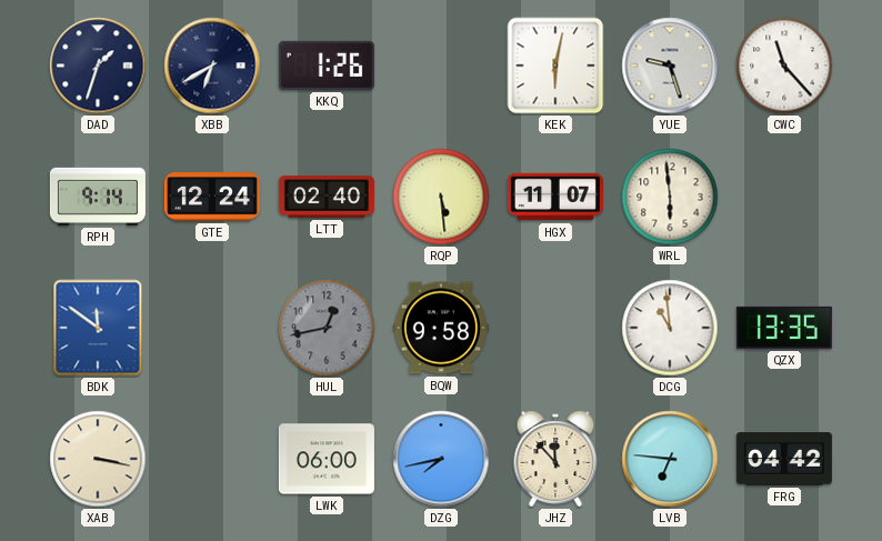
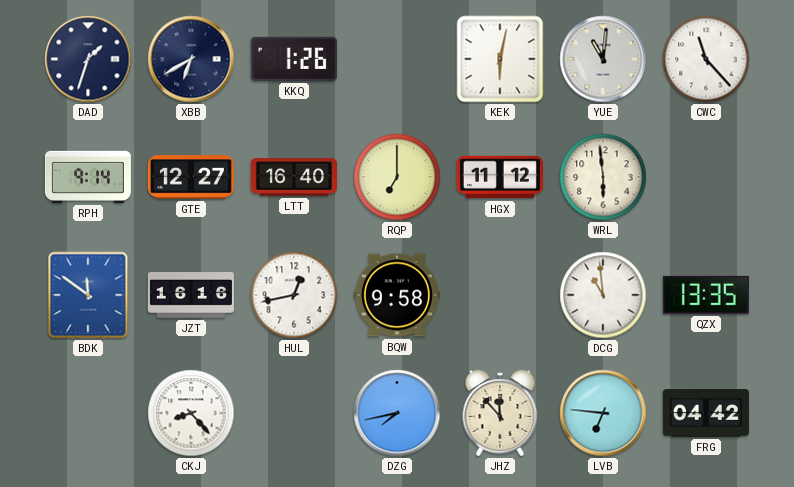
YUE: 9:27 -> 11:01
GTE: 12:24 -> 12:27
LTT: 02:40 -> 16:40
RQP: 5:29 -> 7:00
HGX: 11:07 -> 11:12
JZT: none -> 16:16
HUL dial: grey -> white
XAB: 3:17 -> none
CKJ: none -> 8:23
LWK: 06:00 -> none
